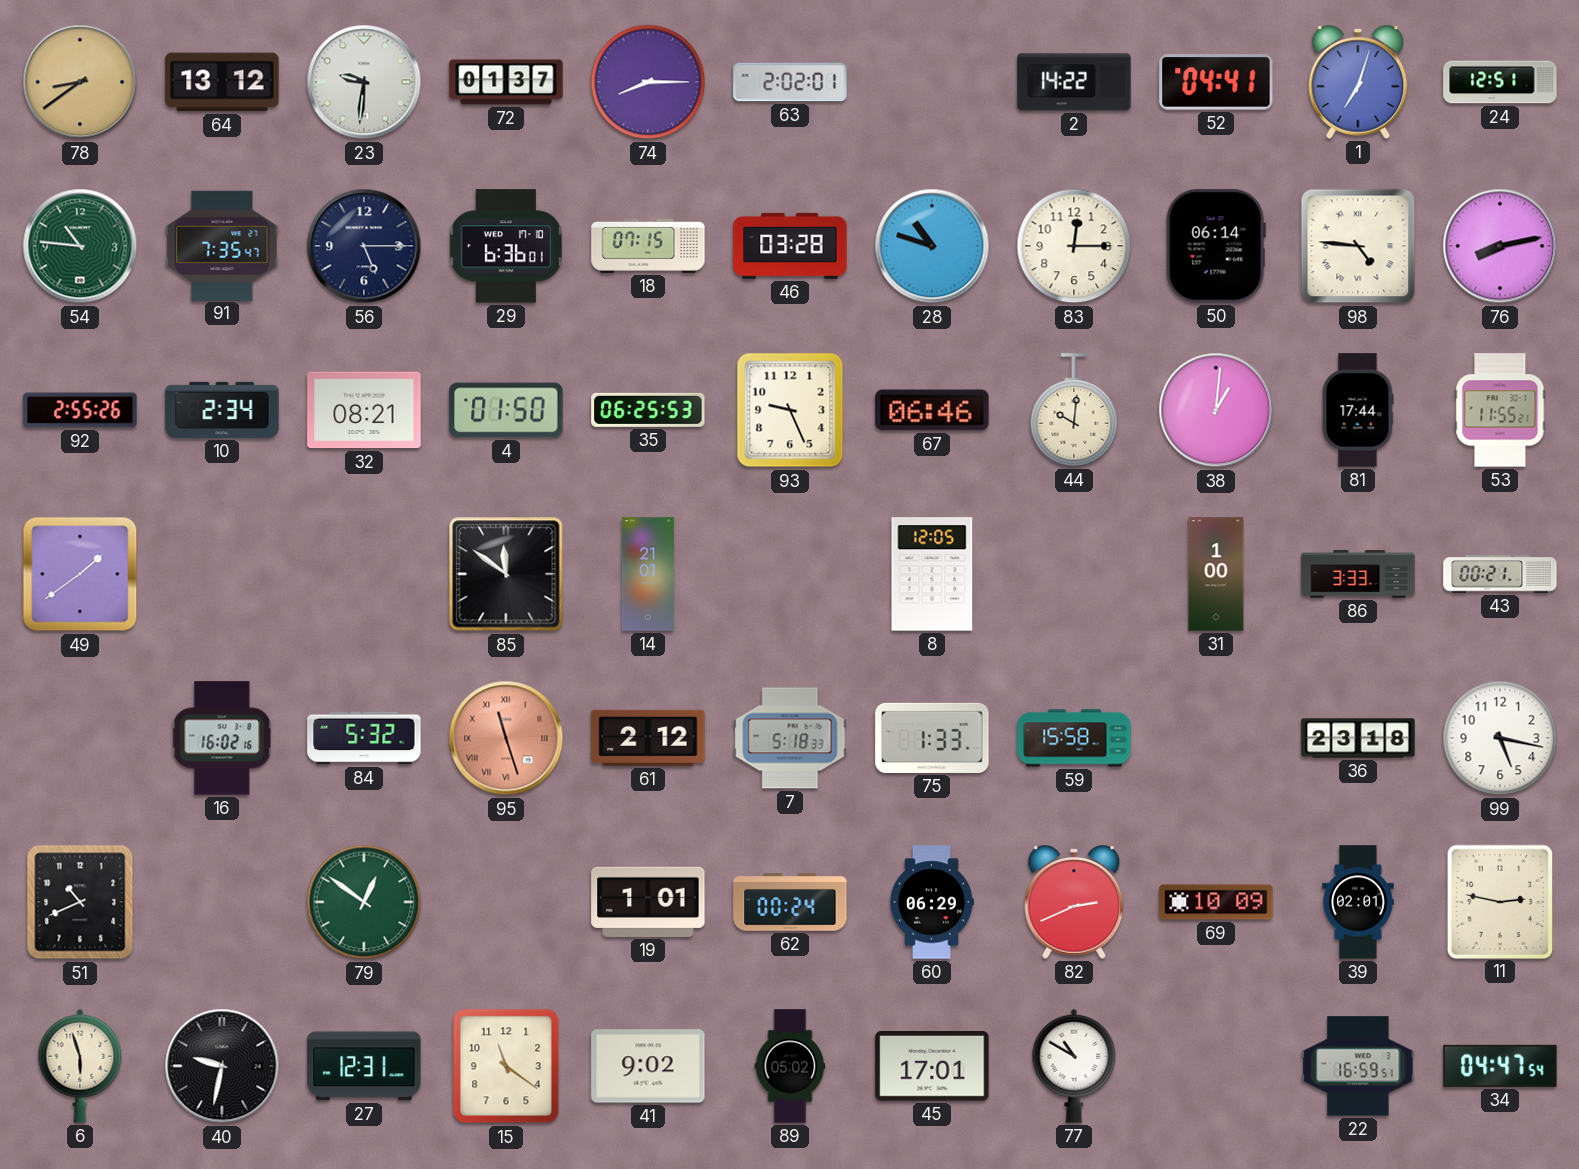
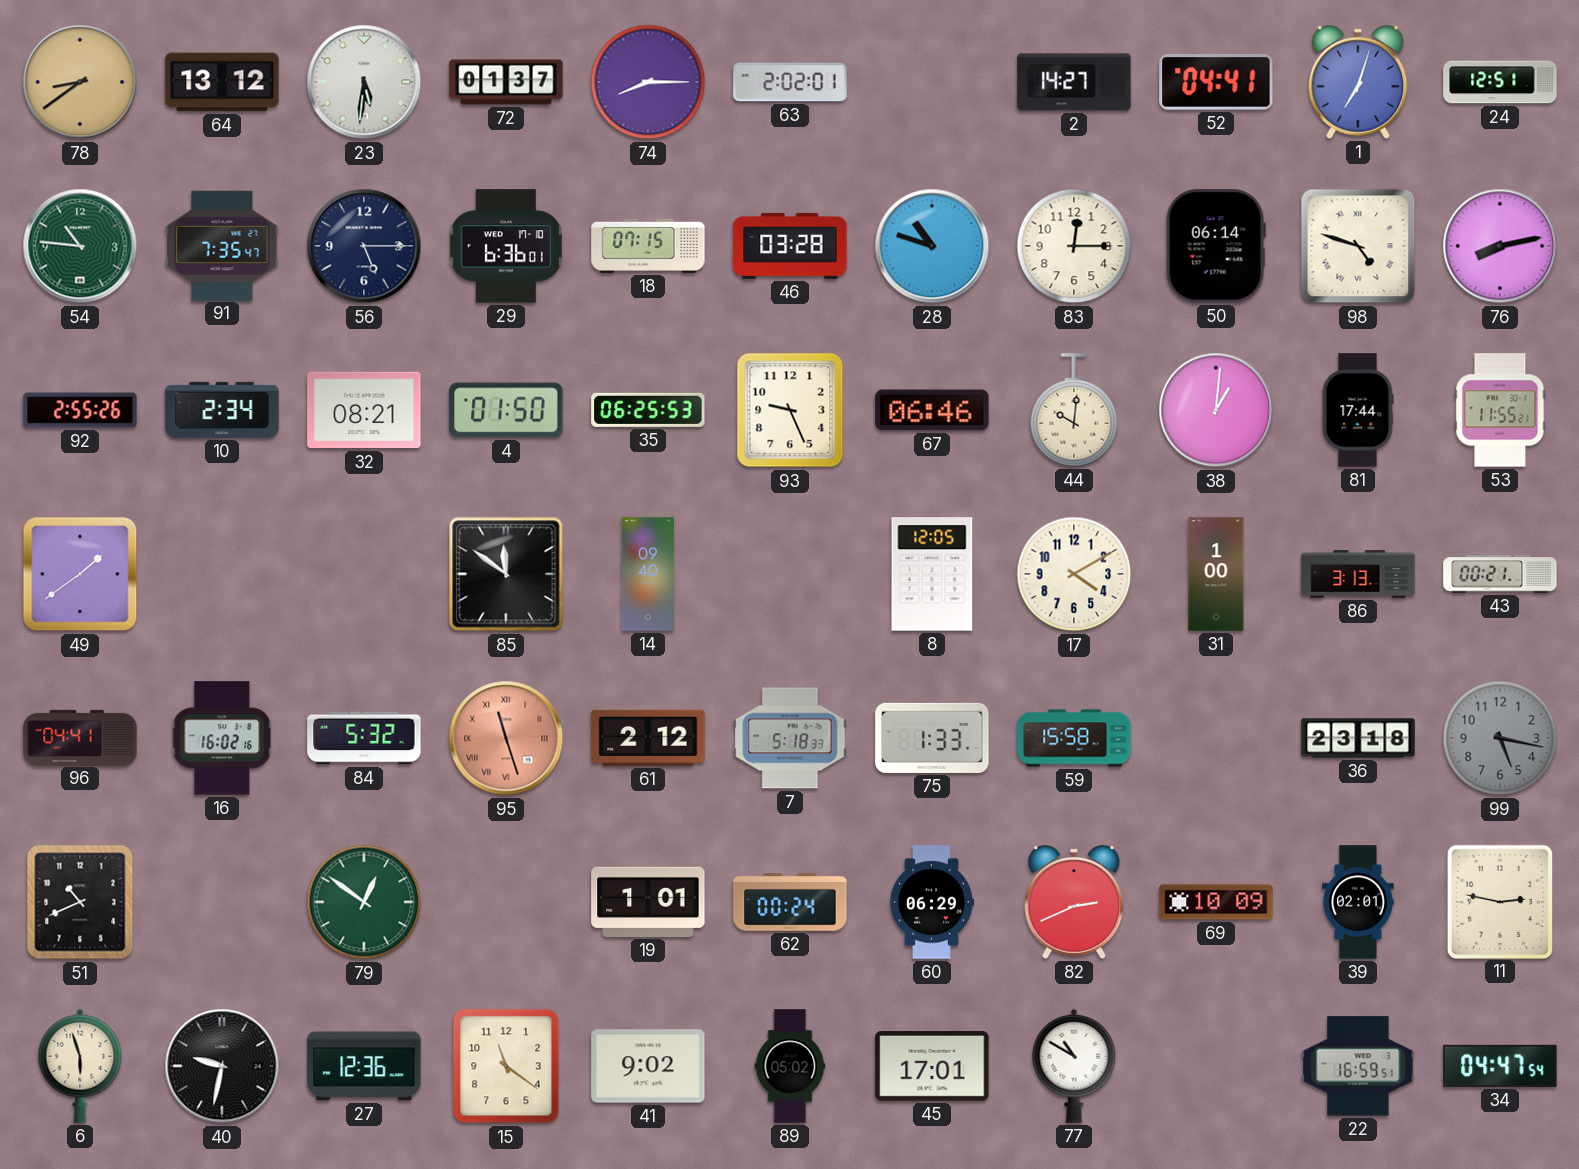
23: 9:31 -> 5:31
2: 14:22 -> 14:27
98: 4:46 -> 4:48
14: 21:01 -> 09:40
17: none -> 4:10
86: 3:33 -> 3:13
96: none -> 04:41
99 dial: white -> grey
27: 12:31 -> 12:36
